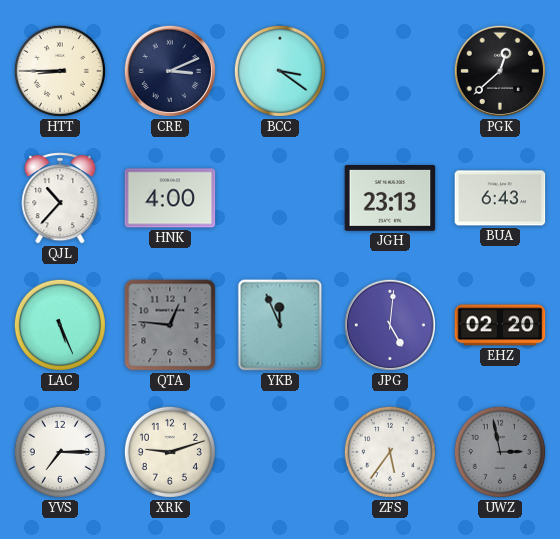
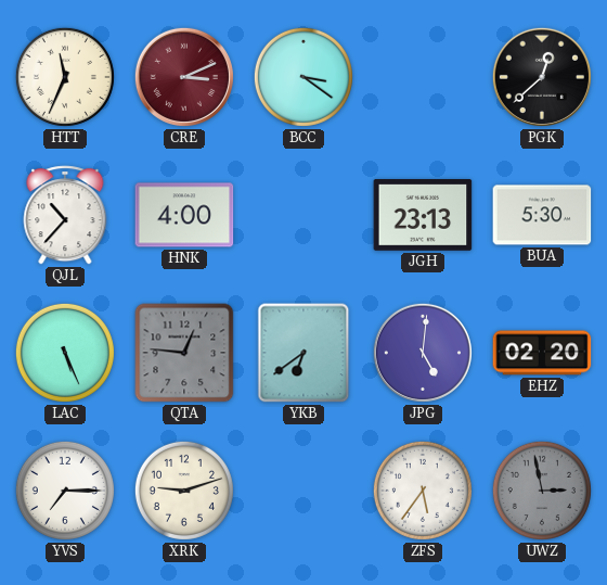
HTT: 8:45 -> 11:34
CRE dial: navy -> burgundy
BUA: 6:43 -> 5:30
YKB: 11:56 -> 6:39
